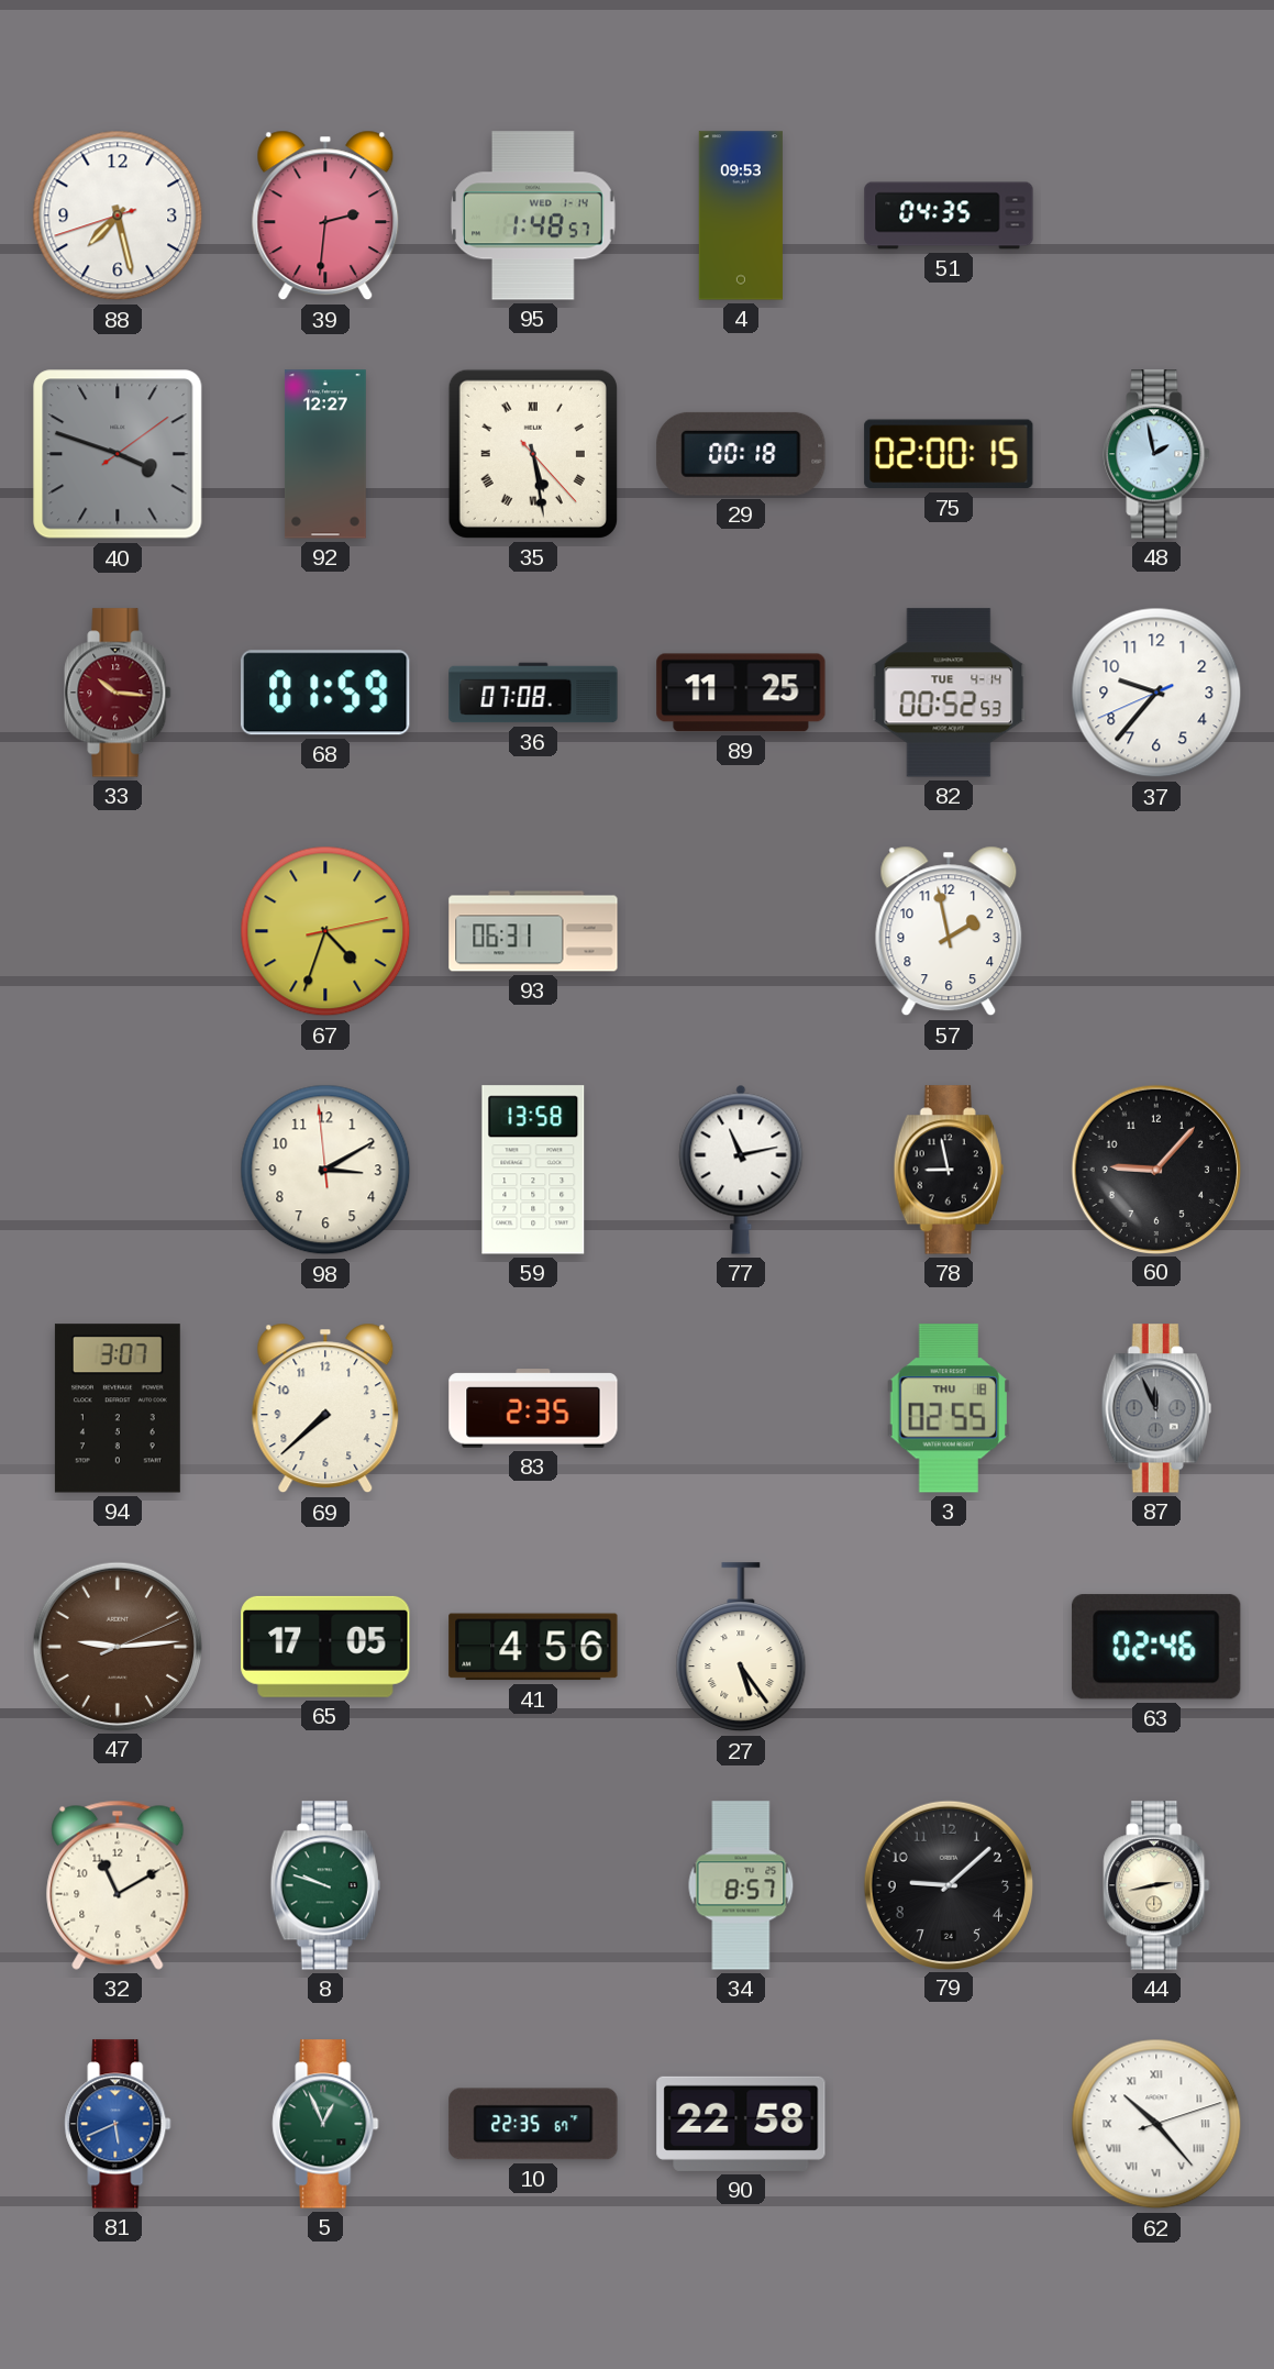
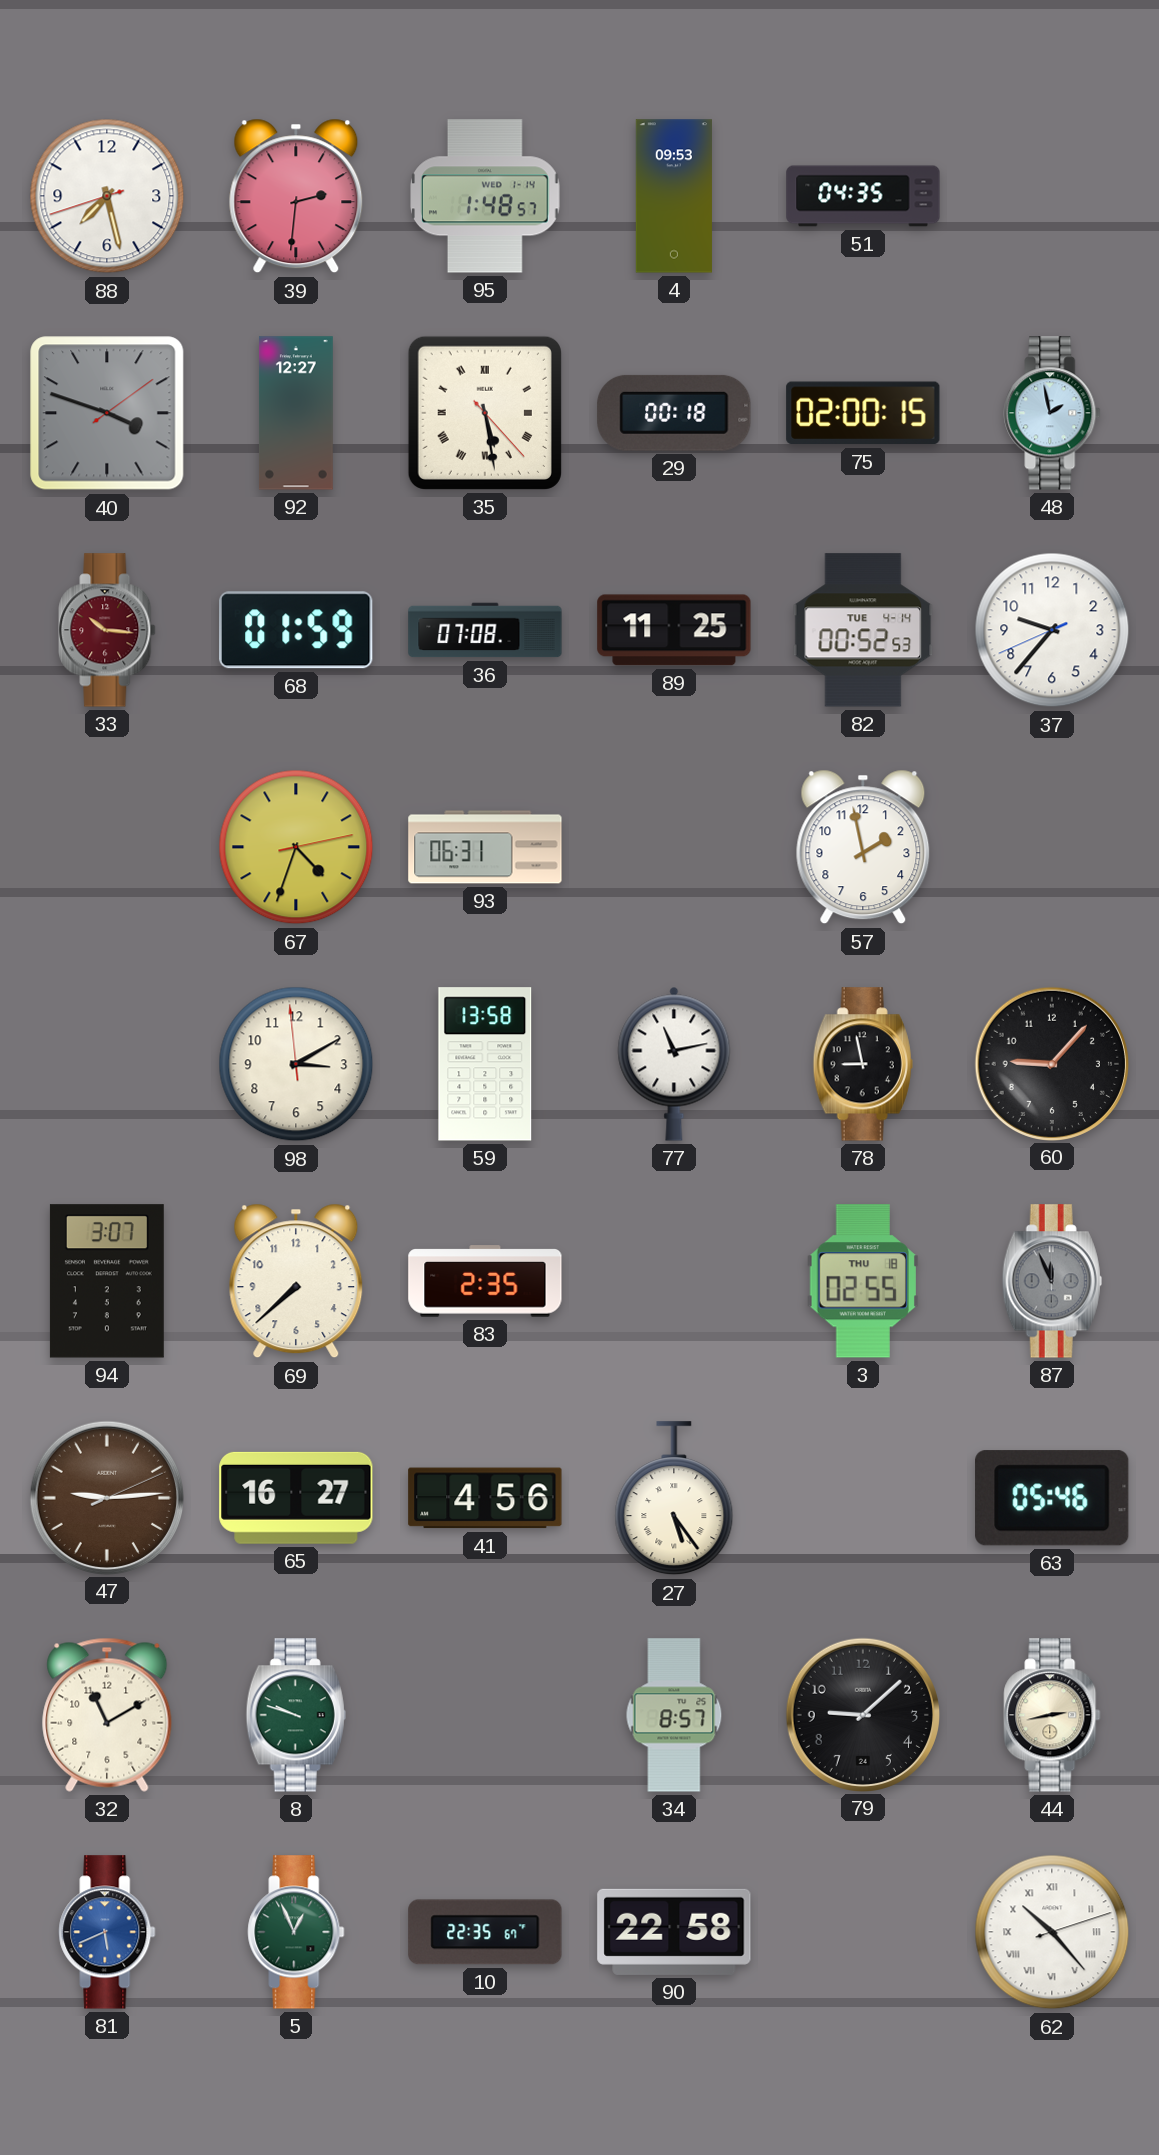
65: 17:05 -> 16:27
63: 02:46 -> 05:46
